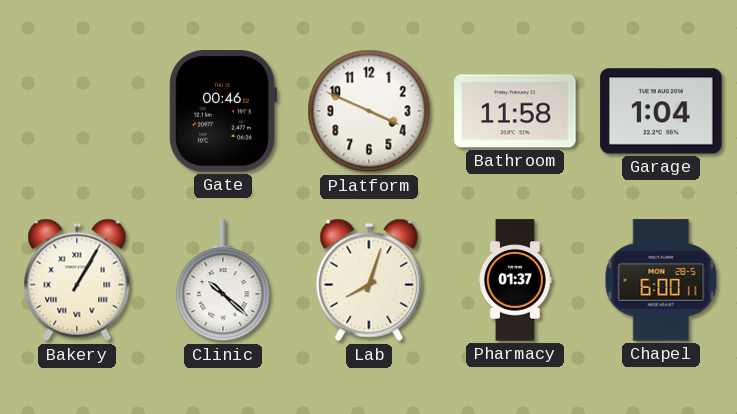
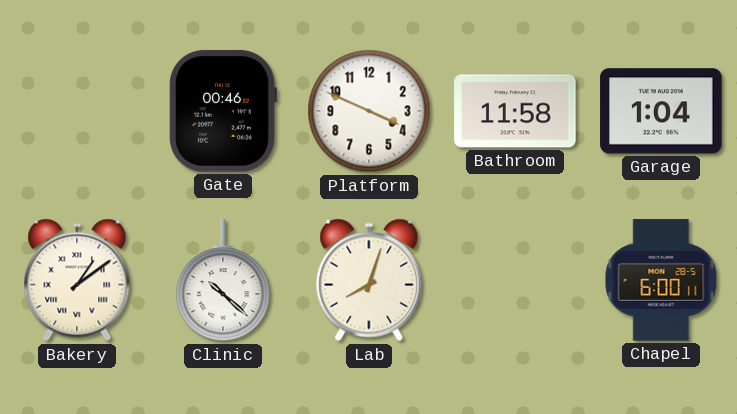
Bakery: 1:05 -> 1:09
Pharmacy: 01:37 -> none
